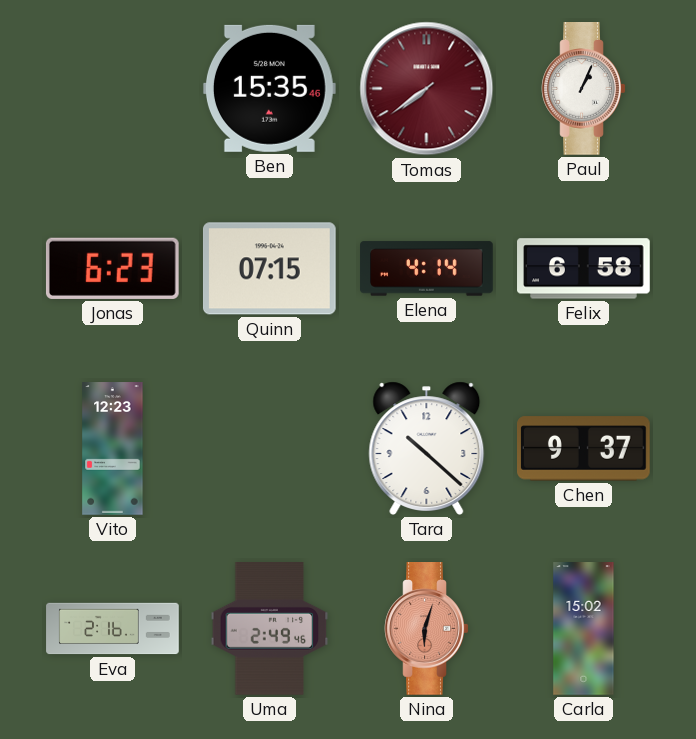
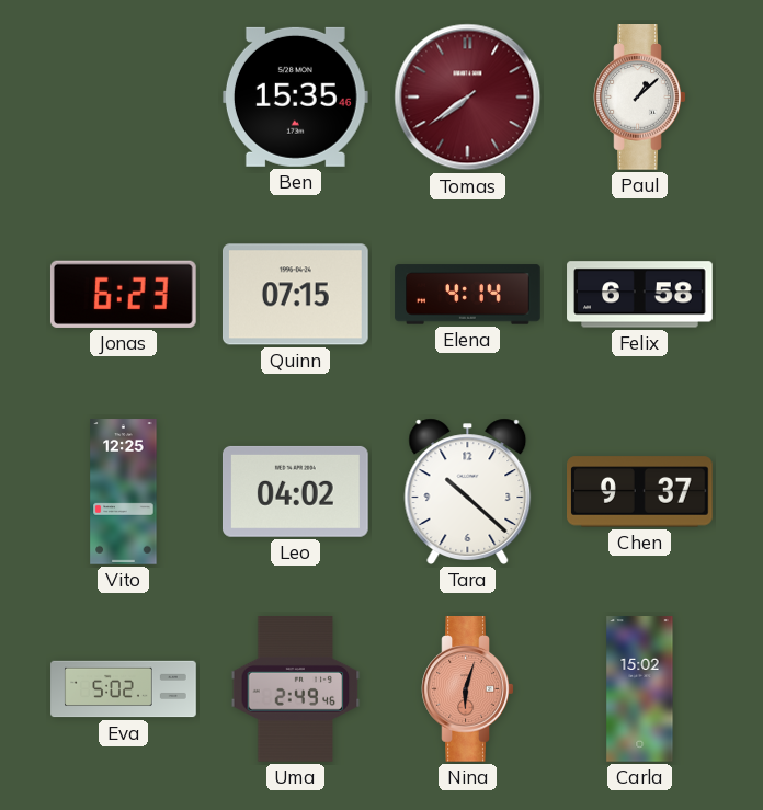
Paul: 1:04 -> 1:08
Vito: 12:23 -> 12:25
Leo: none -> 04:02
Eva: 2:16 -> 5:02
